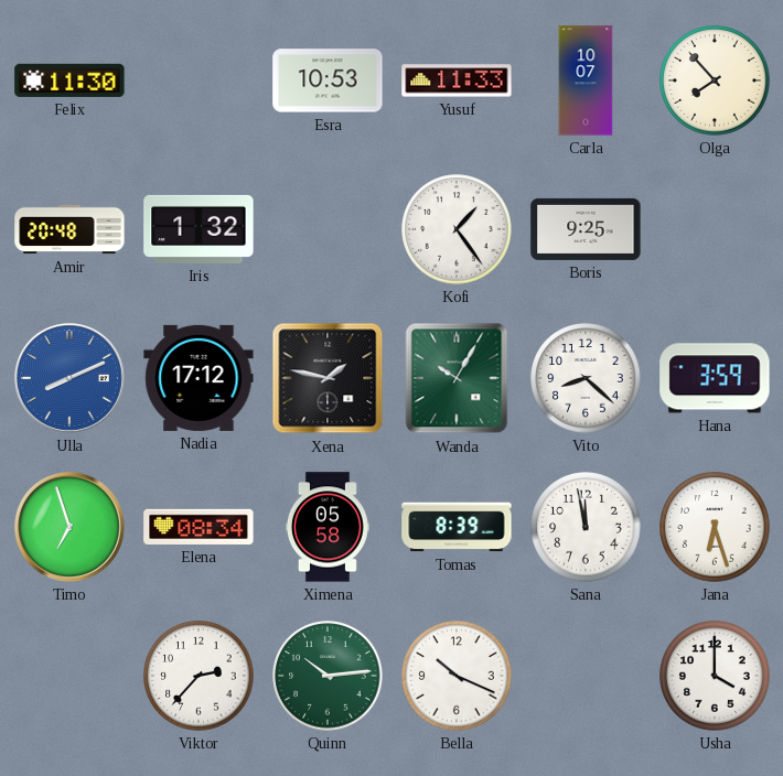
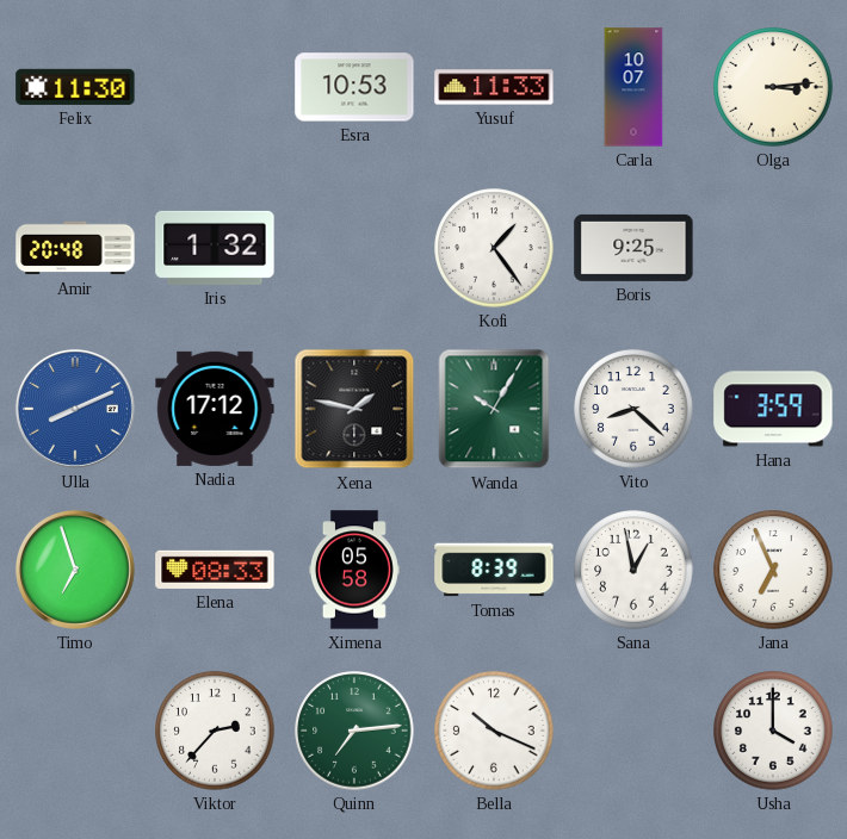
Olga: 7:53 -> 3:14
Elena: 08:34 -> 08:33
Sana: 11:58 -> 12:58
Jana: 6:27 -> 6:56
Quinn: 10:14 -> 7:14
